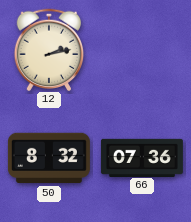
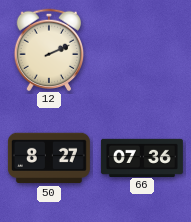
12: 2:13 -> 2:11
50: 8:32 -> 8:27
